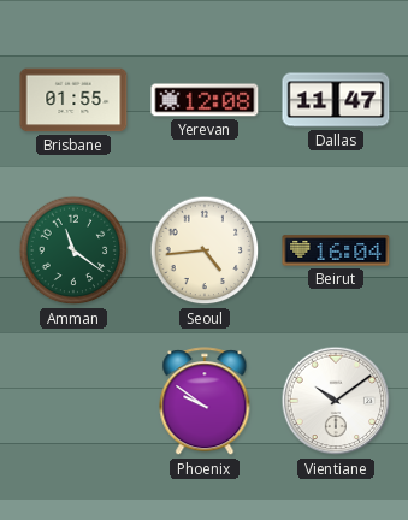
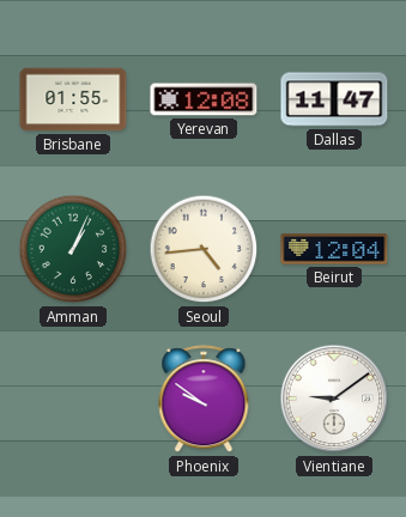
Amman: 11:21 -> 1:04
Beirut: 16:04 -> 12:04
Vientiane: 10:09 -> 9:09
